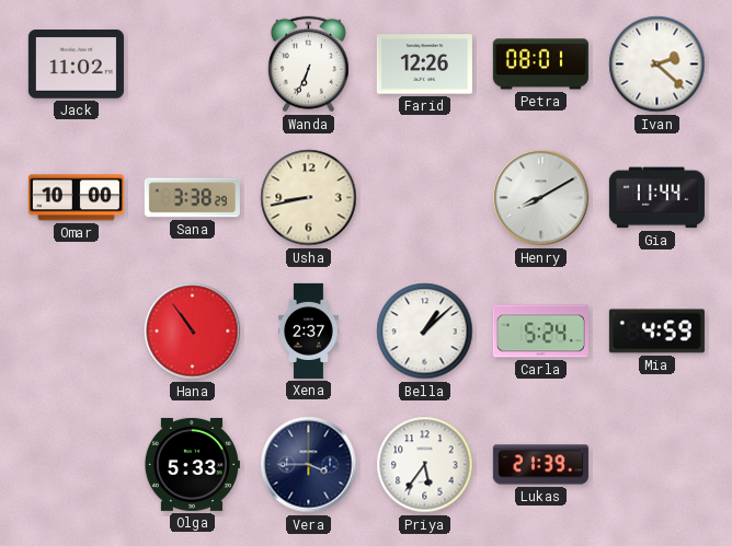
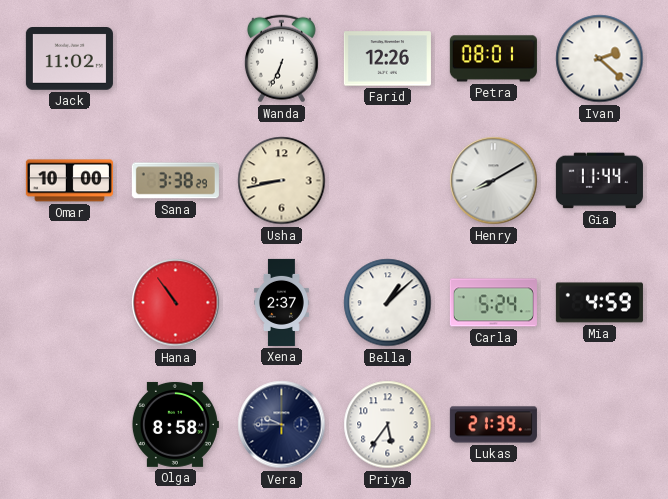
Olga: 5:33 -> 8:58
Vera: 3:45 -> 9:45
